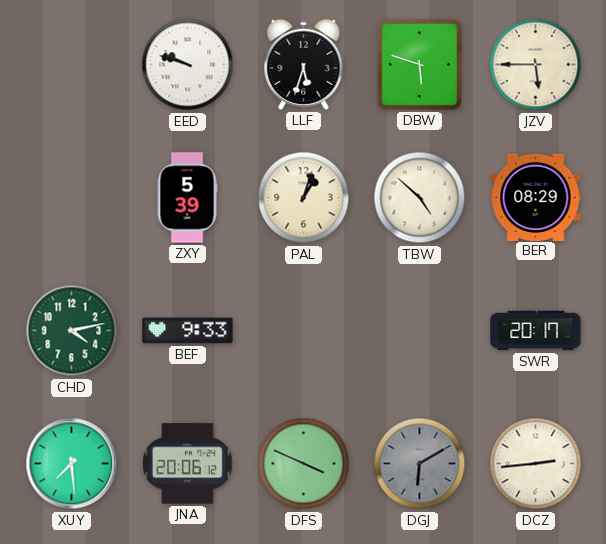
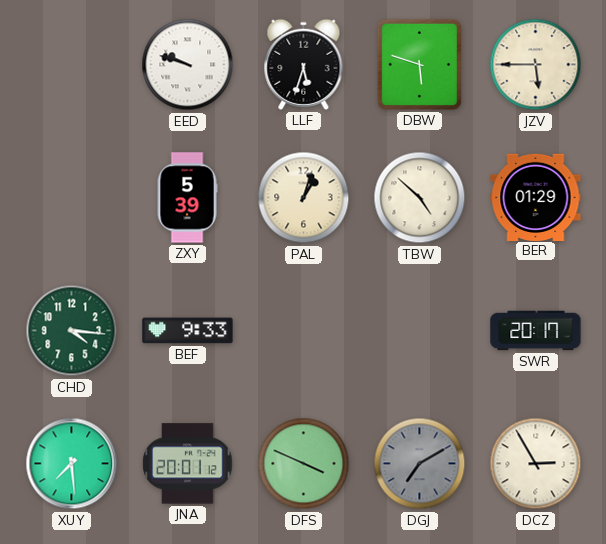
BER: 08:29 -> 01:29
CHD: 4:13 -> 4:16
JNA: 20:06 -> 20:01
DGJ: 6:10 -> 7:10
DCZ: 2:44 -> 2:55
